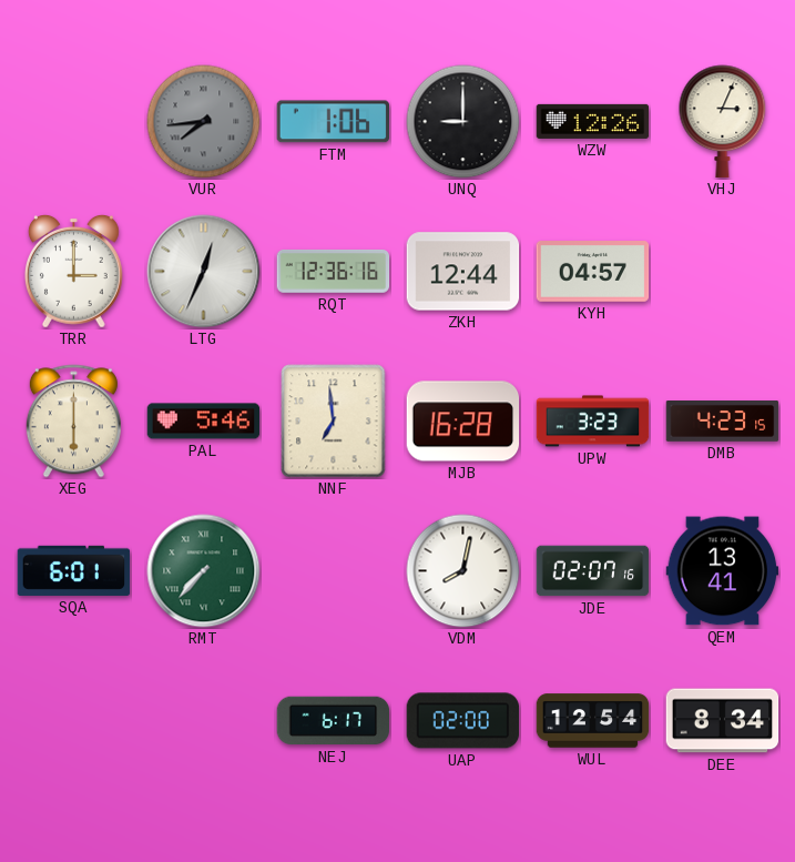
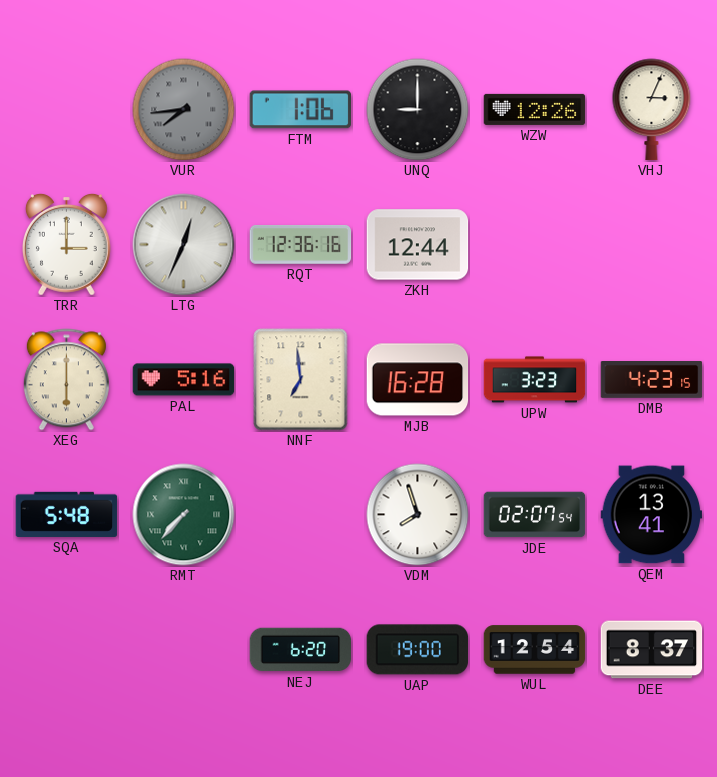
KYH: 04:57 -> none
PAL: 5:46 -> 5:16
SQA: 6:01 -> 5:48
VDM: 8:02 -> 7:57
JDE: 02:07:16 -> 02:07:54
NEJ: 6:17 -> 6:20
UAP: 02:00 -> 19:00
DEE: 8:34 -> 8:37
